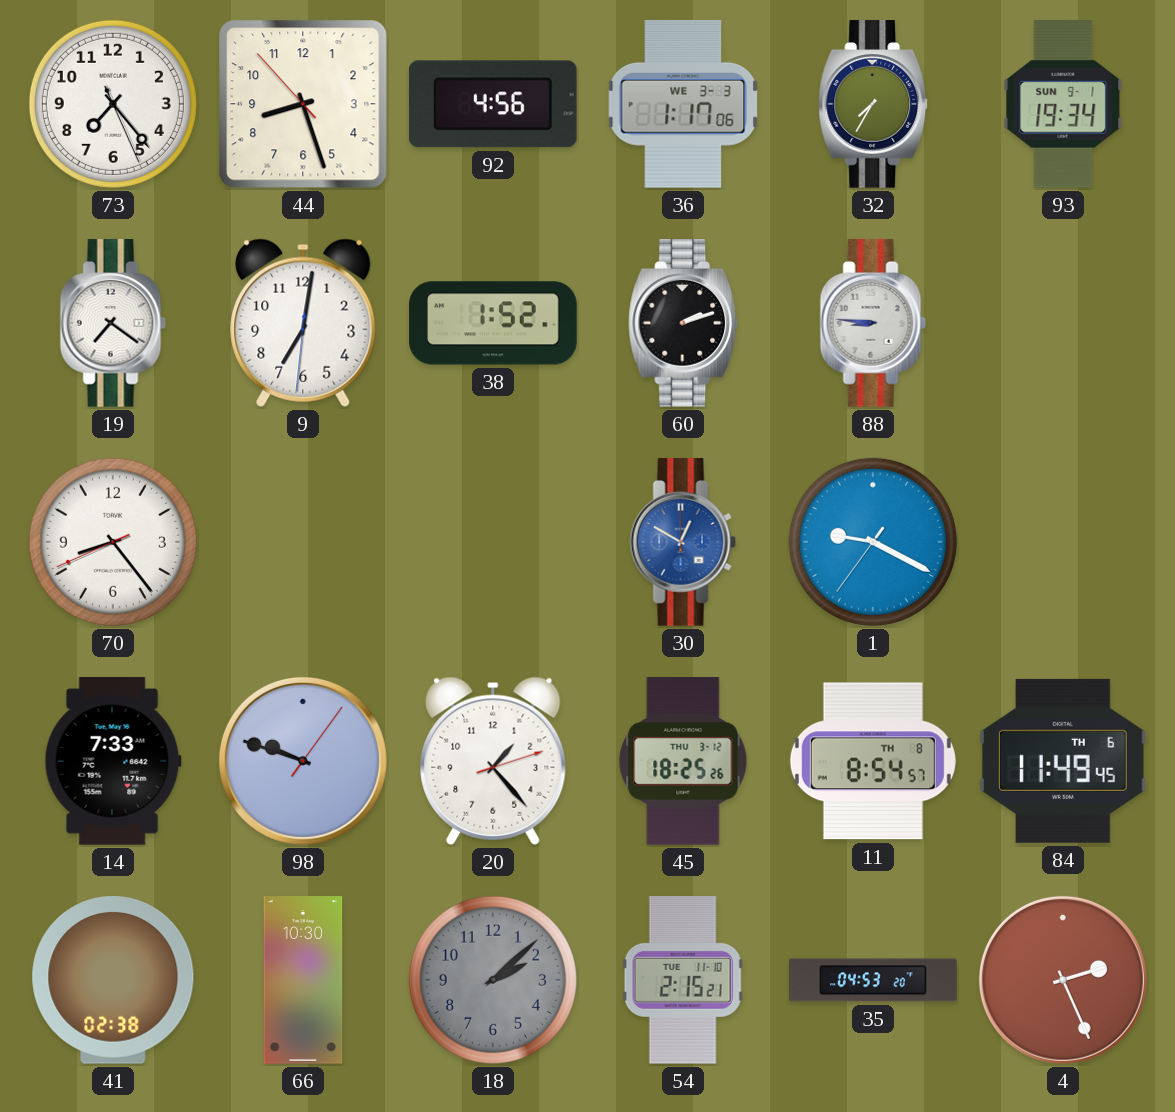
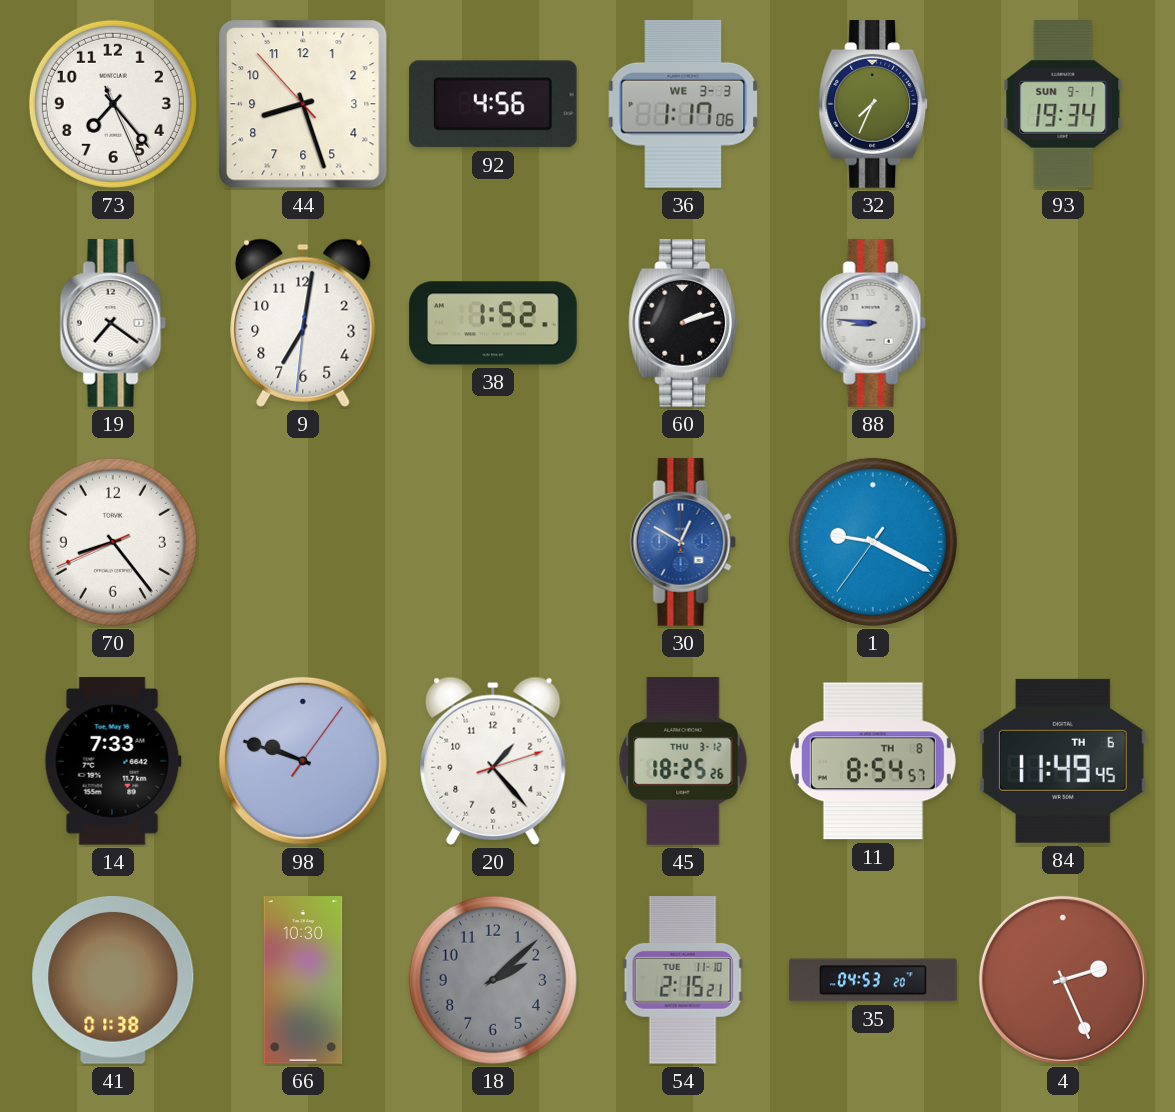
32: 7:35 -> 7:34
41: 02:38 -> 01:38
